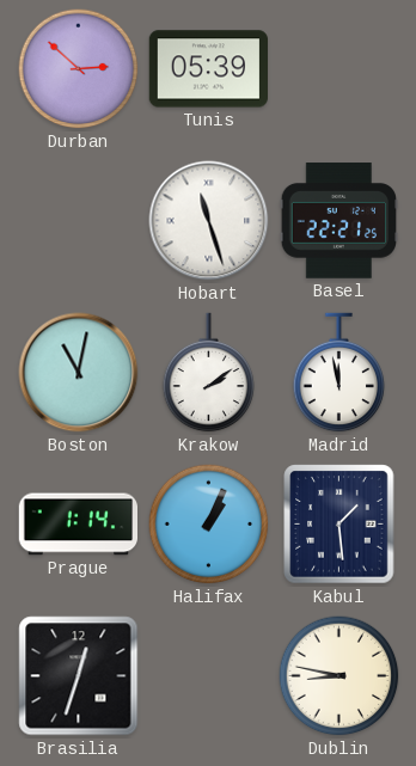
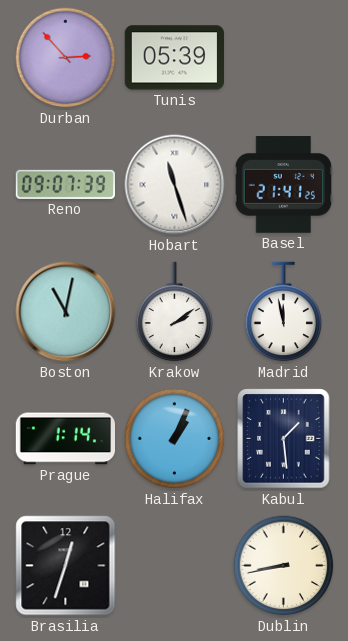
Durban: 2:52 -> 2:53
Reno: none -> 09:07
Basel: 22:21 -> 21:41
Dublin: 8:47 -> 8:43
